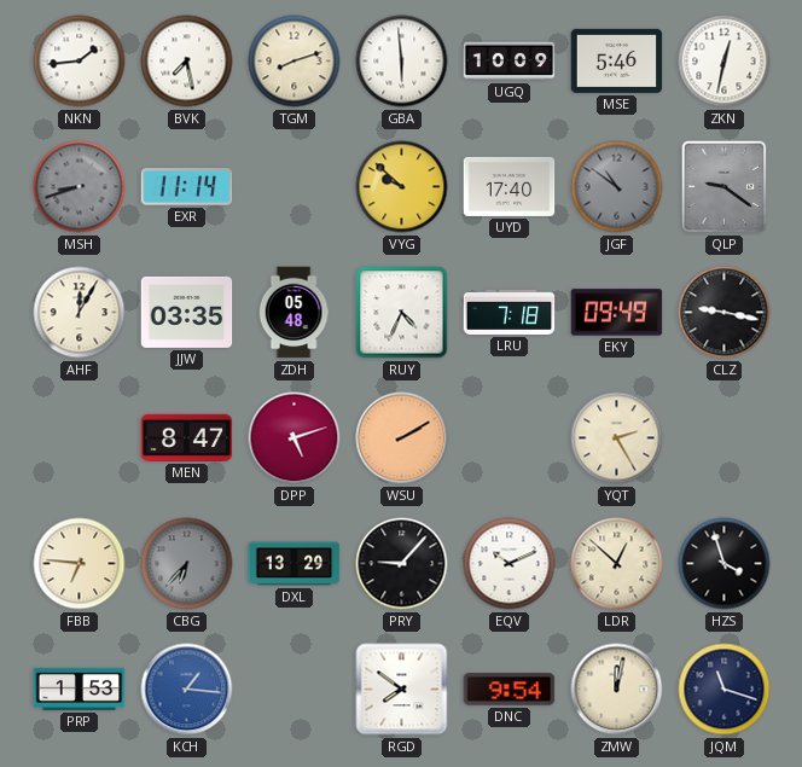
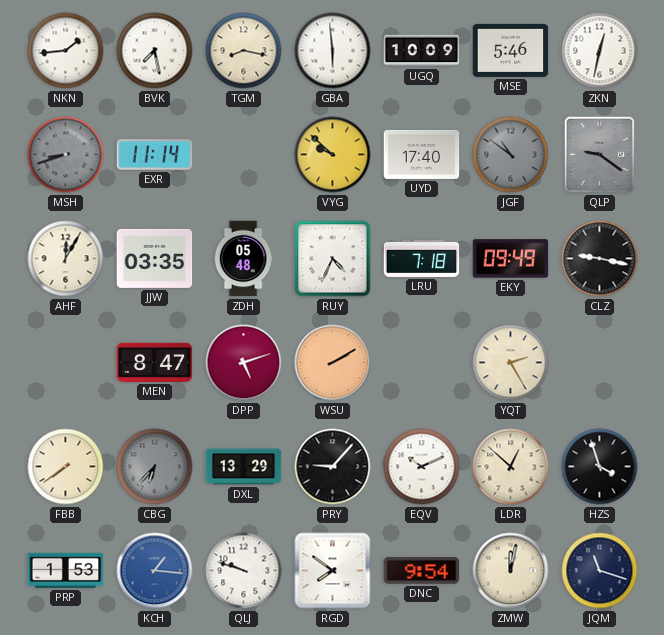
TGM: 8:12 -> 8:17
FBB: 6:46 -> 7:39
QLJ: none -> 9:48
